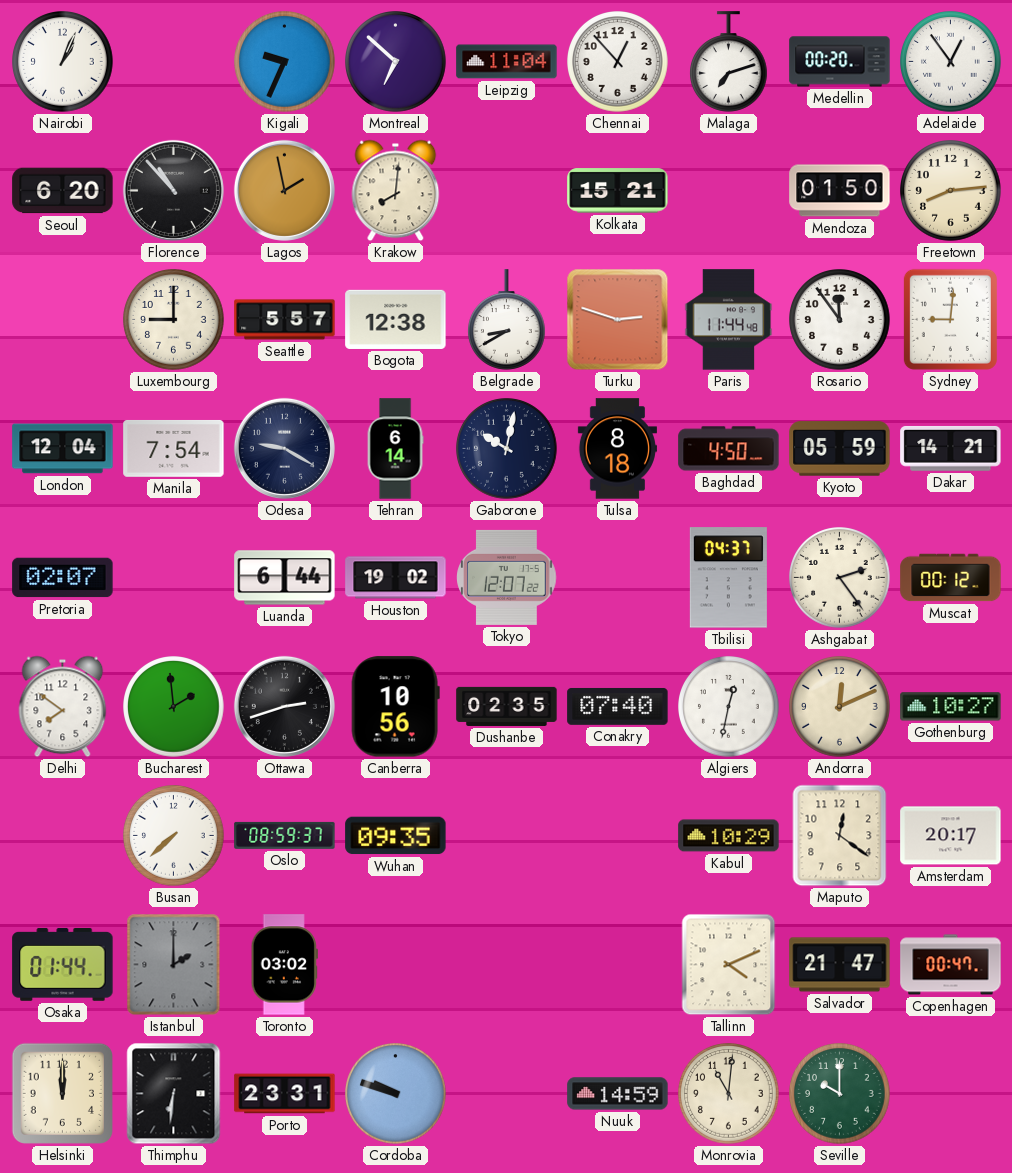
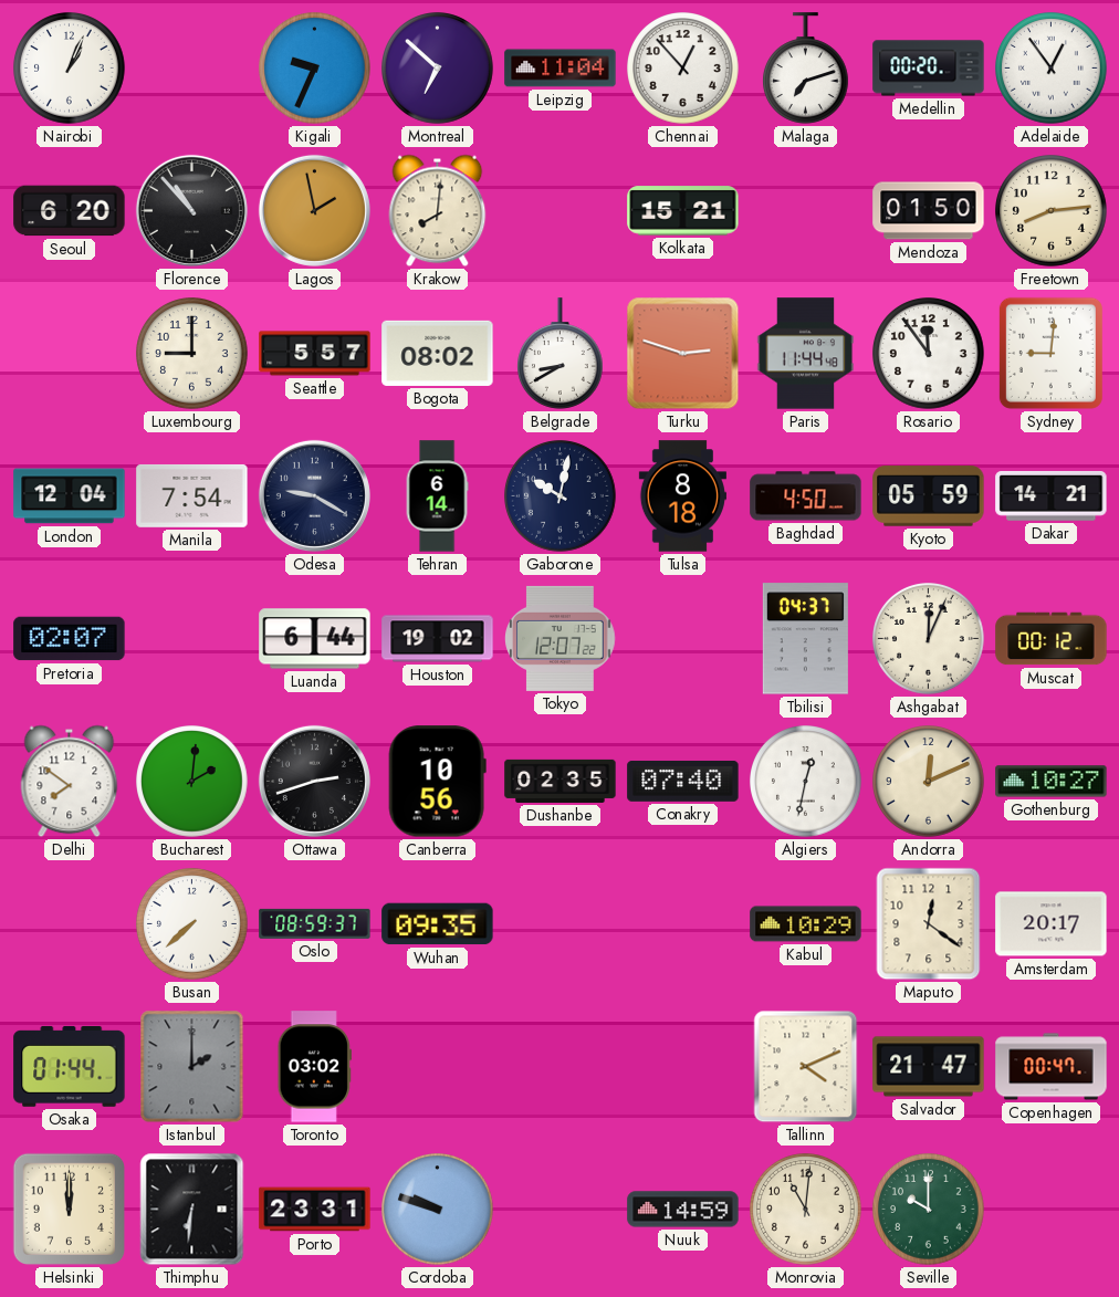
Bogota: 12:38 -> 08:02
Ashgabat: 2:24 -> 12:04
Bucharest: 1:59 -> 2:01
